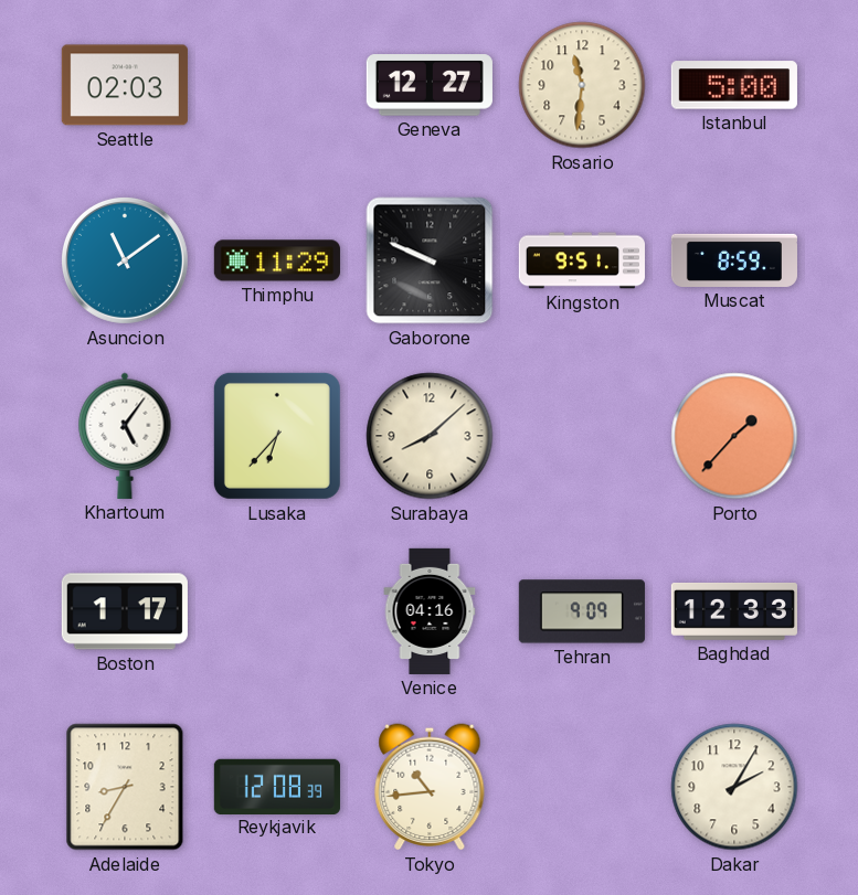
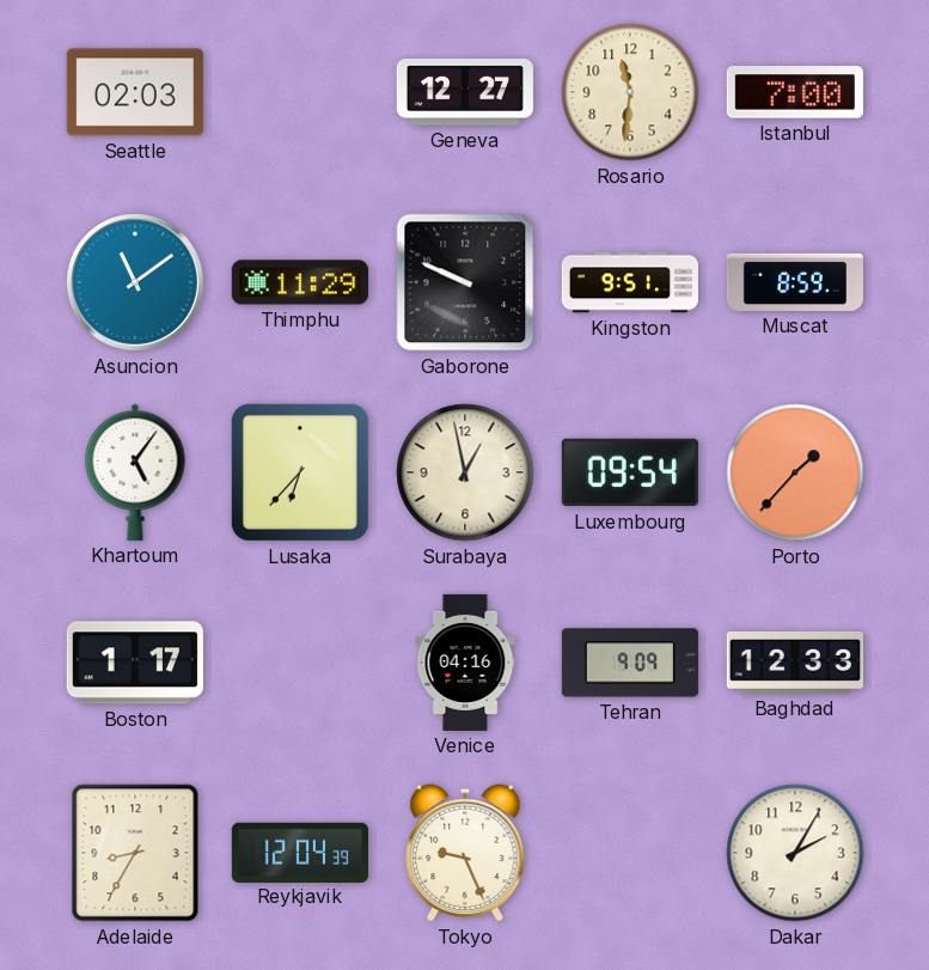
Istanbul: 5:00 -> 7:00
Surabaya: 8:08 -> 12:58
Luxembourg: none -> 09:54
Reykjavik: 12:08 -> 12:04
Tokyo: 10:44 -> 9:26
